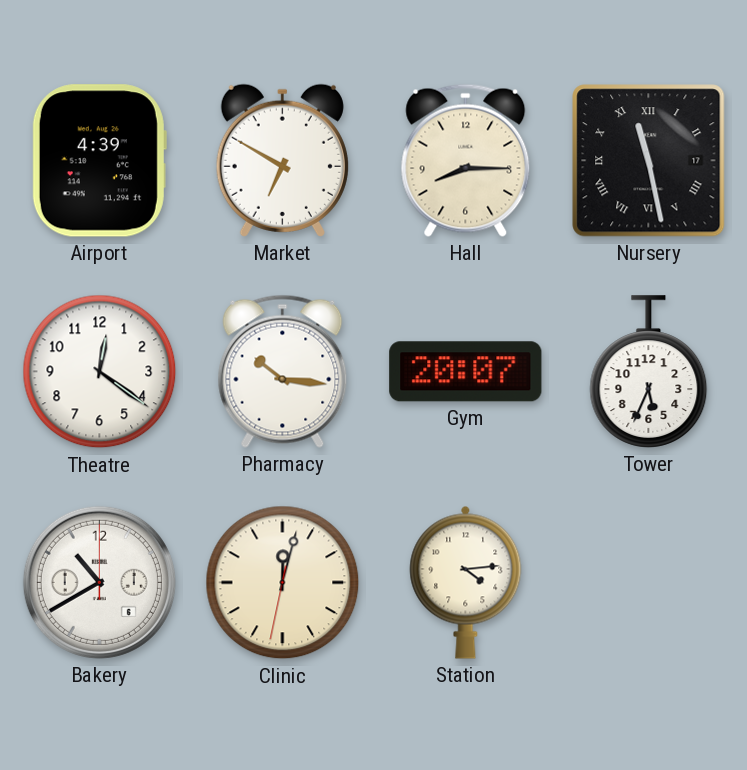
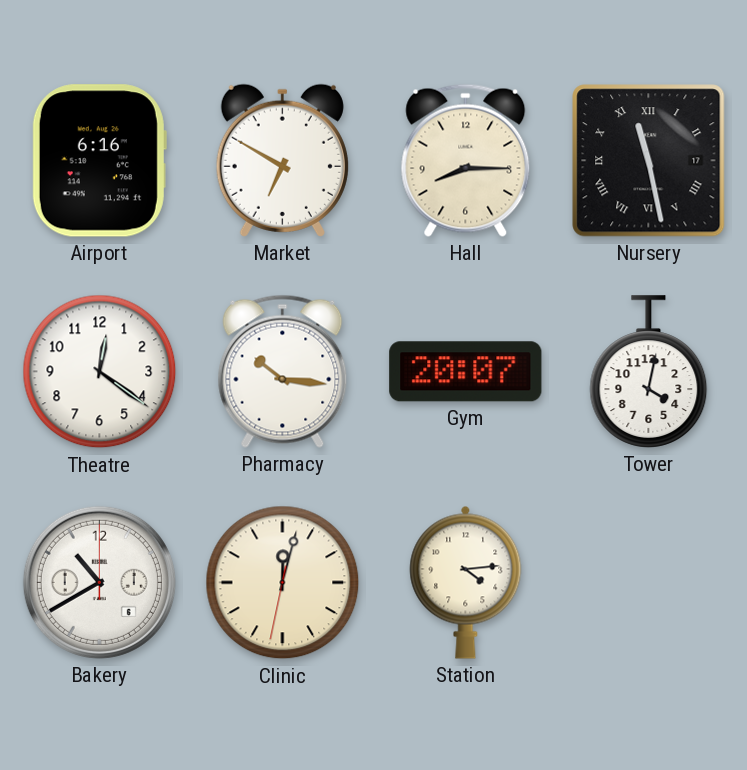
Airport: 4:39 -> 6:16
Tower: 5:34 -> 4:02
